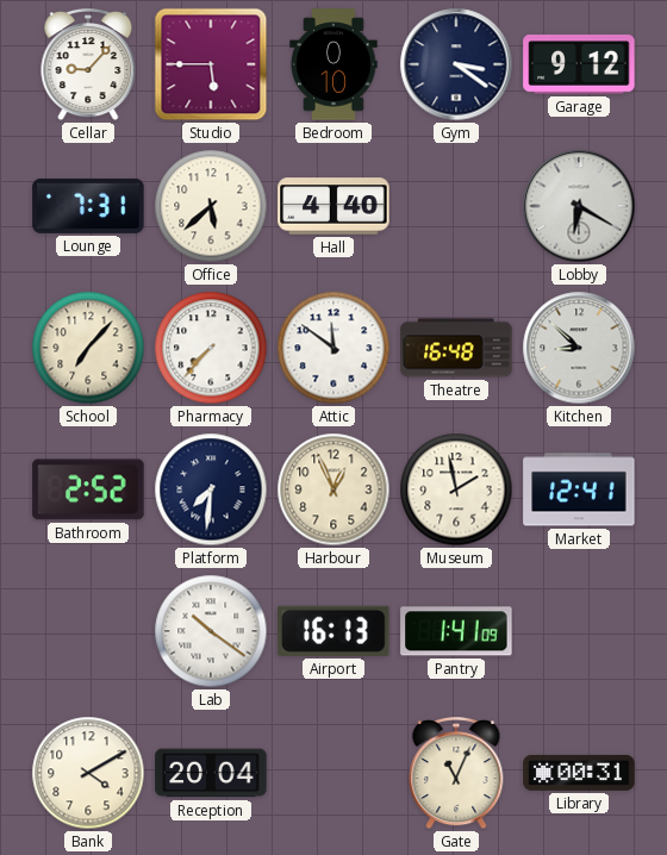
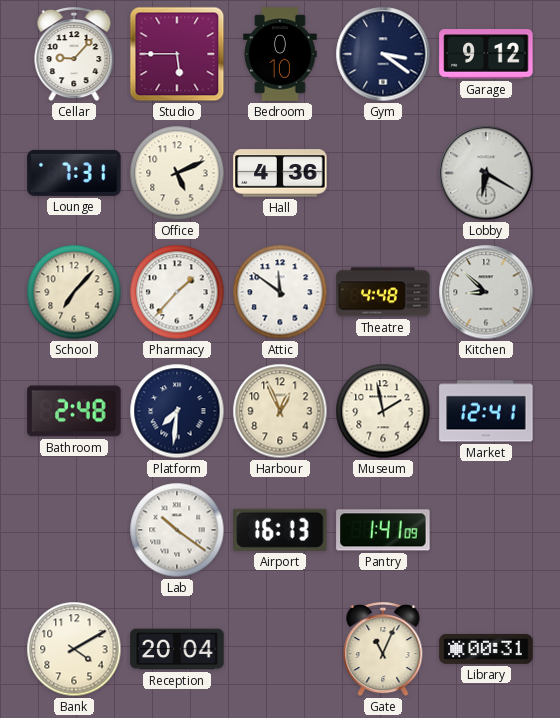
Office: 5:38 -> 5:11
Hall: 4:40 -> 4:36
Pharmacy: 7:37 -> 1:37
Theatre: 16:48 -> 4:48
Bathroom: 2:52 -> 2:48
